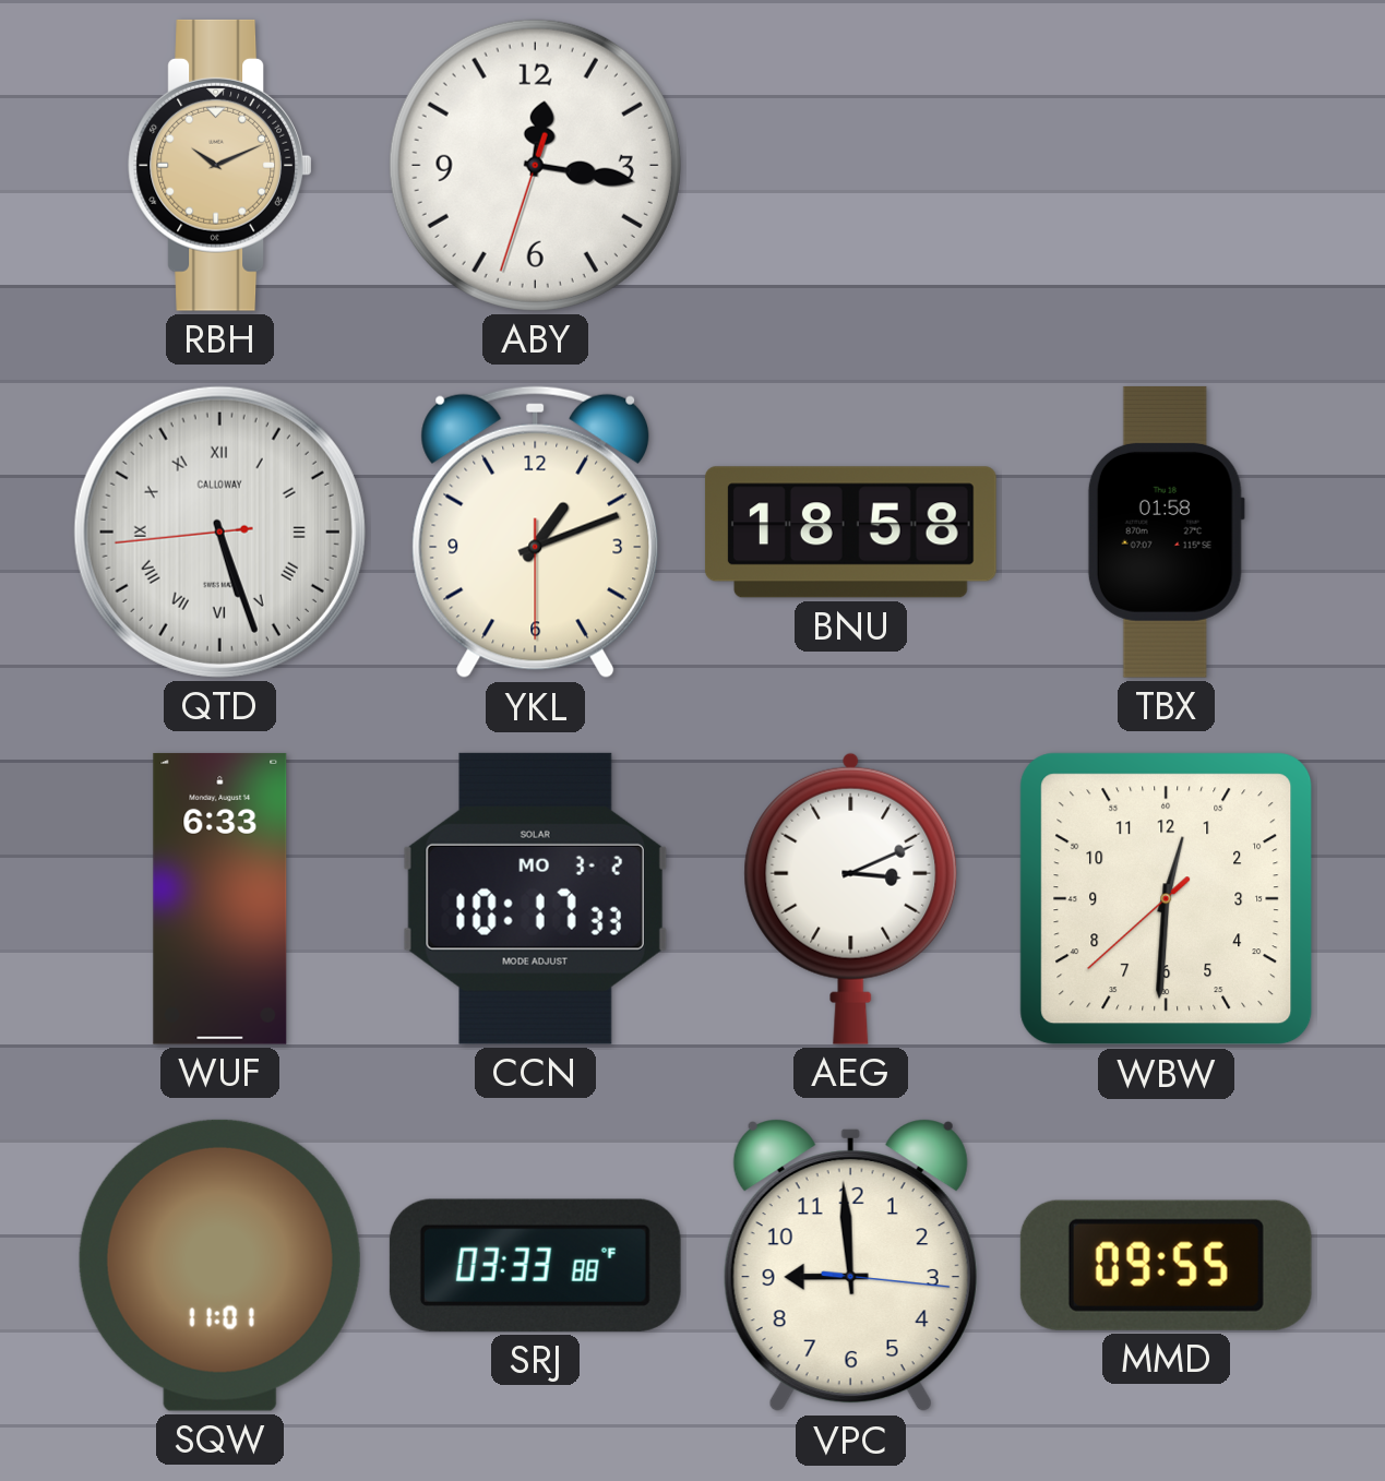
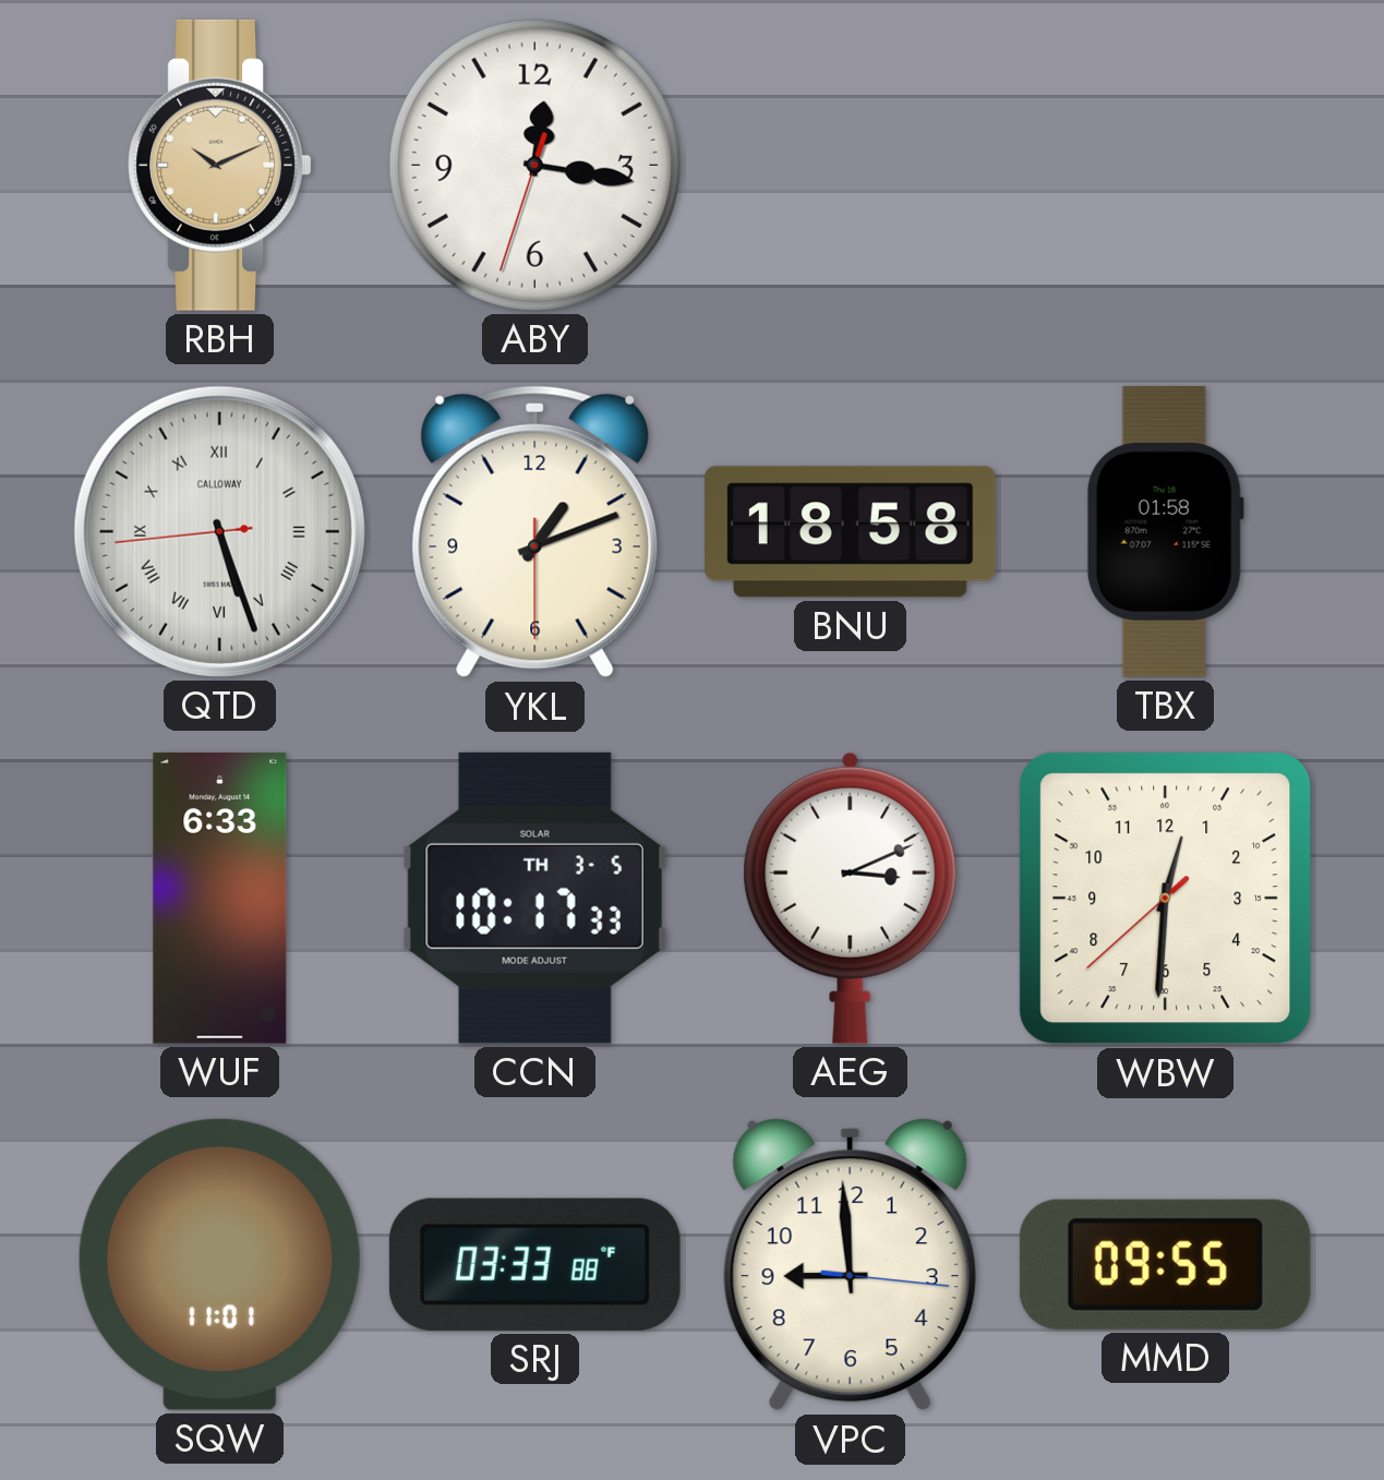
CCN date: MO 3-2 -> TH 3-5
